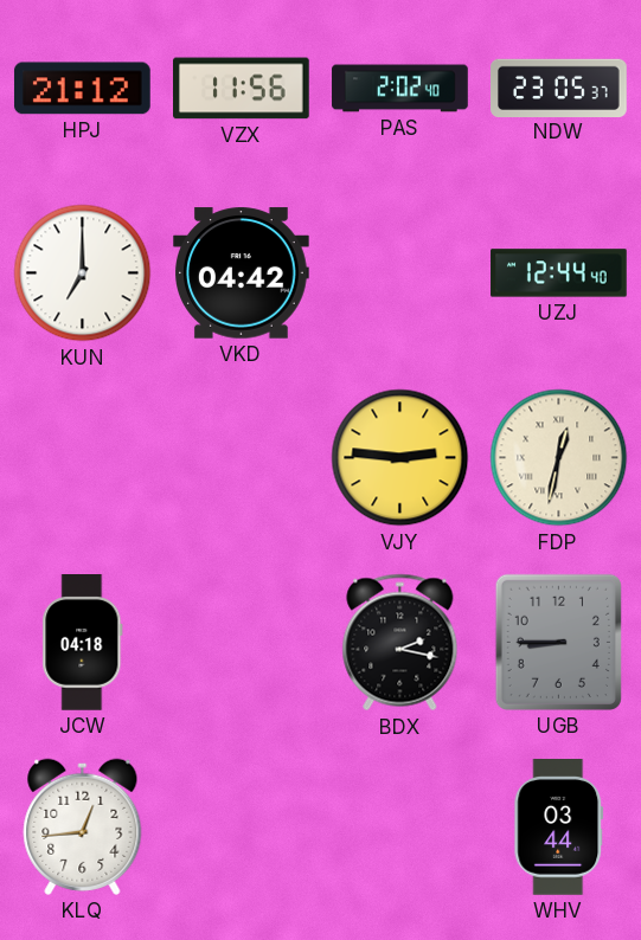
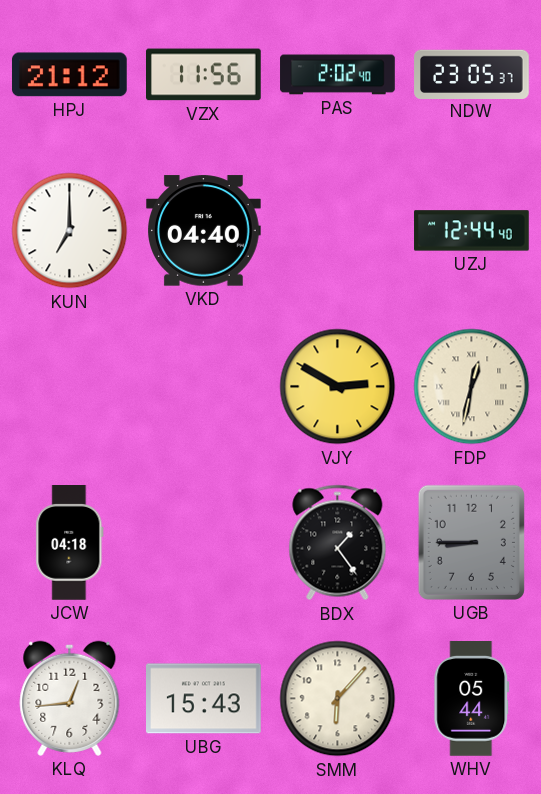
VKD: 04:42 -> 04:40
VJY: 2:46 -> 2:50
BDX: 2:17 -> 1:24
UBG: none -> 15:43
SMM: none -> 6:07
WHV: 03:44 -> 05:44
